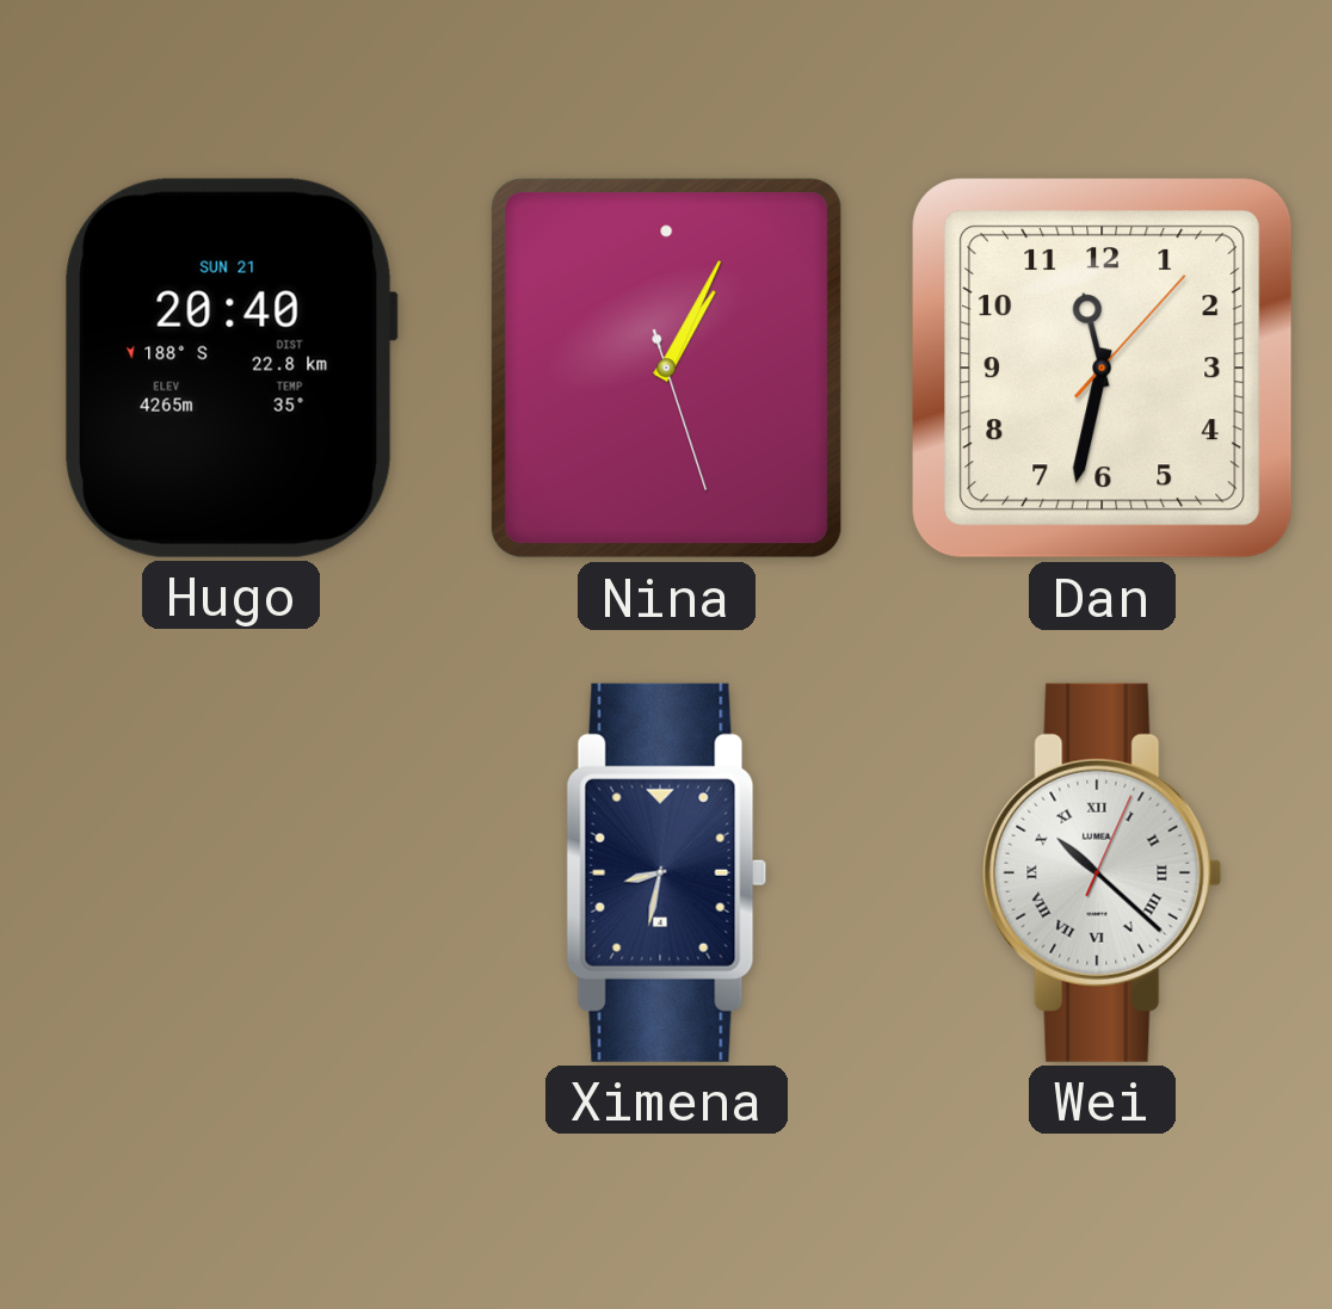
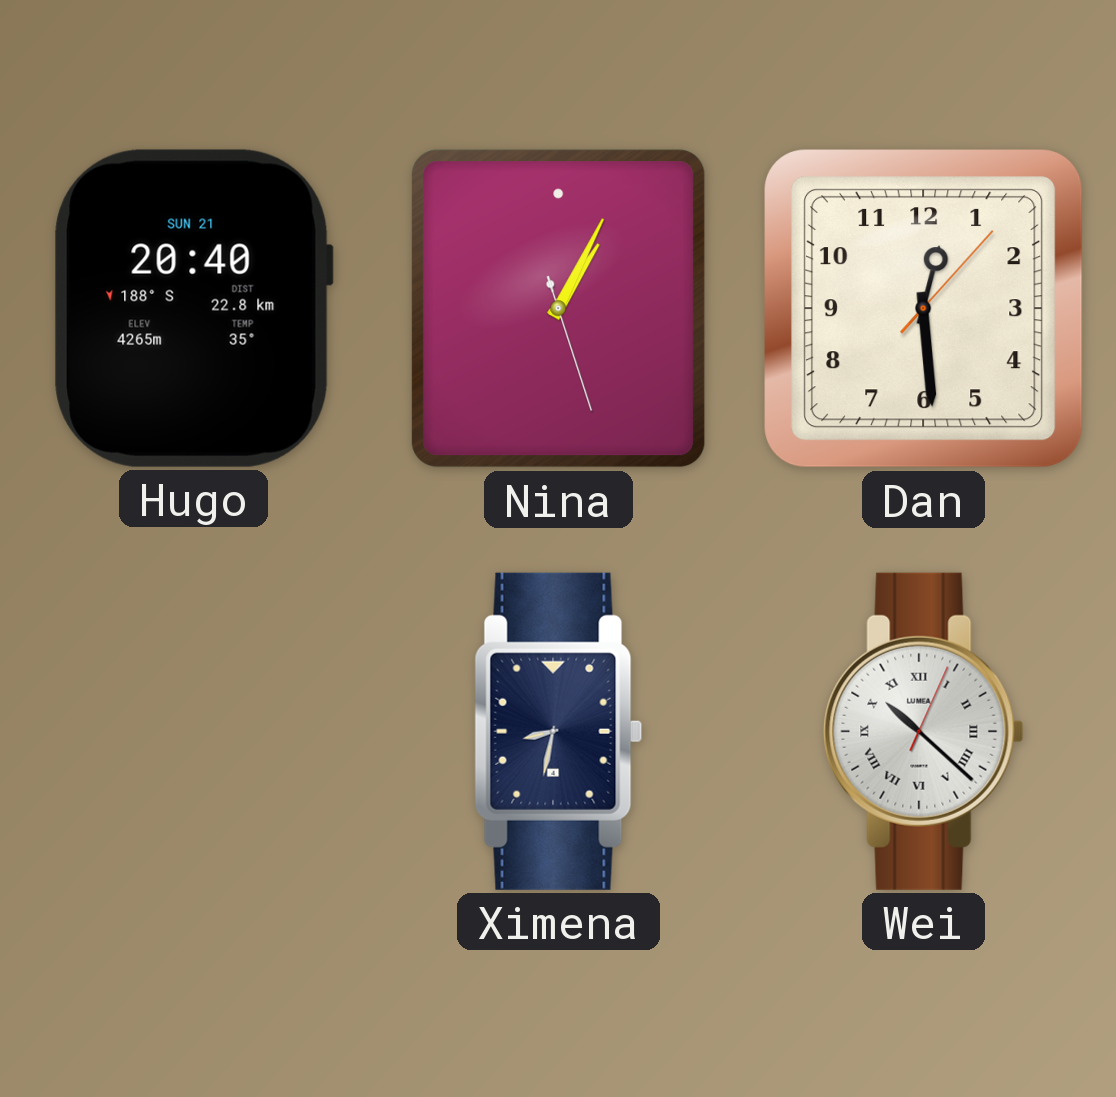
Dan: 11:32 -> 12:29
